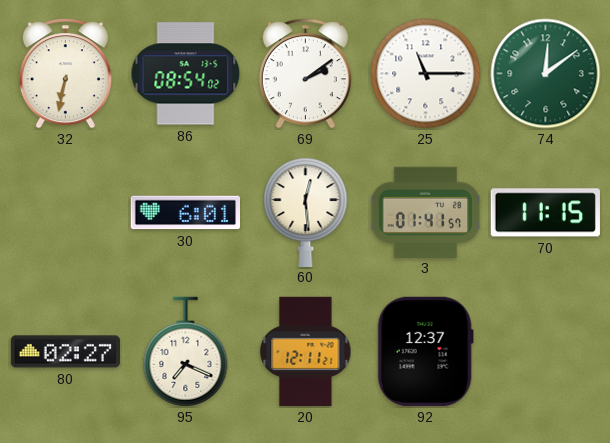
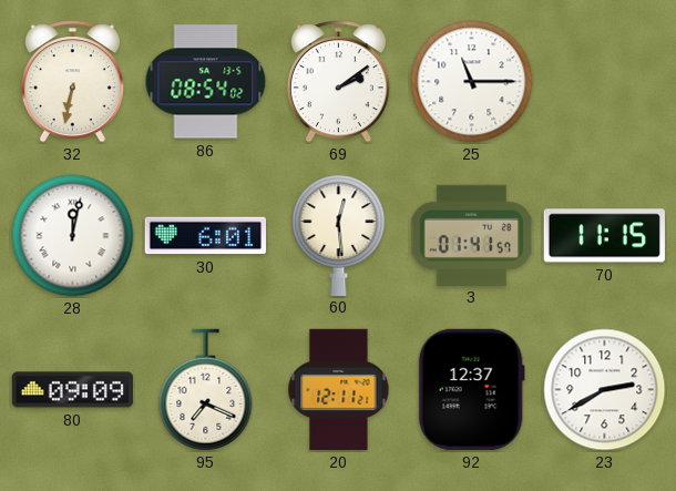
74: 12:09 -> none
28: none -> 12:02
80: 02:27 -> 09:09
23: none -> 2:40
